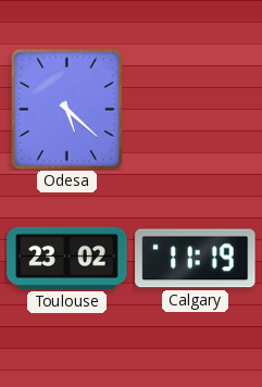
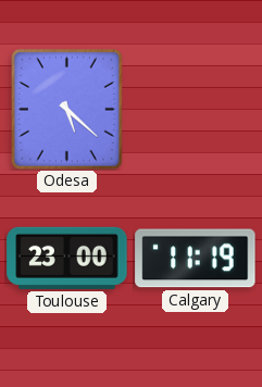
Toulouse: 23:02 -> 23:00
